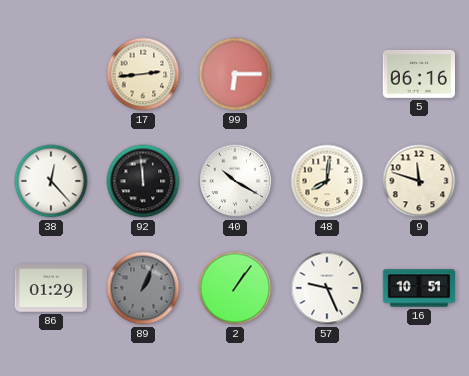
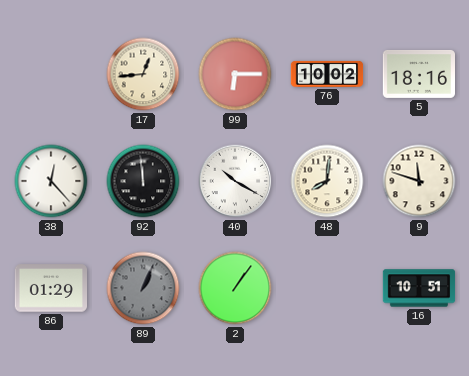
17: 2:44 -> 12:44
76: none -> 10:02
5: 06:16 -> 18:16
57: 9:26 -> none
